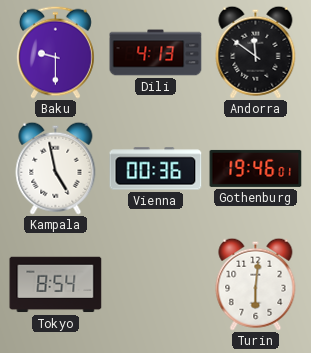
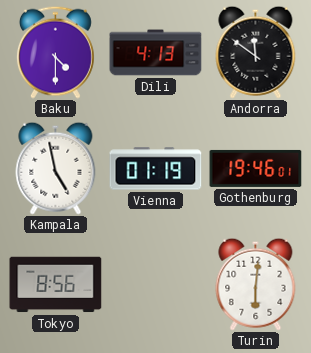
Baku: 9:30 -> 4:30
Vienna: 00:36 -> 01:19
Tokyo: 8:54 -> 8:56
